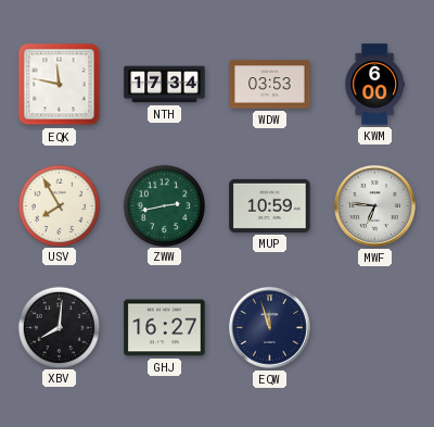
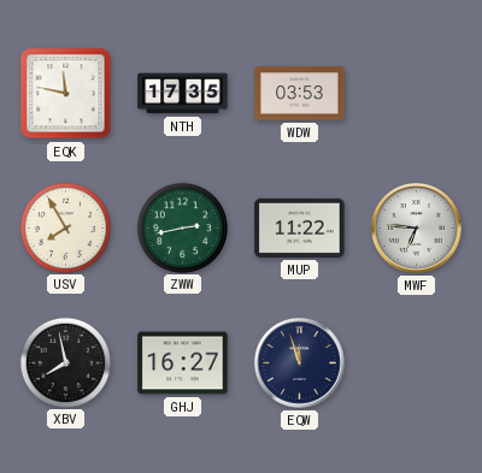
NTH: 17:34 -> 17:35
KWM: 6:00 -> none
MUP: 10:59 -> 11:22
XBV: 8:01 -> 7:58
